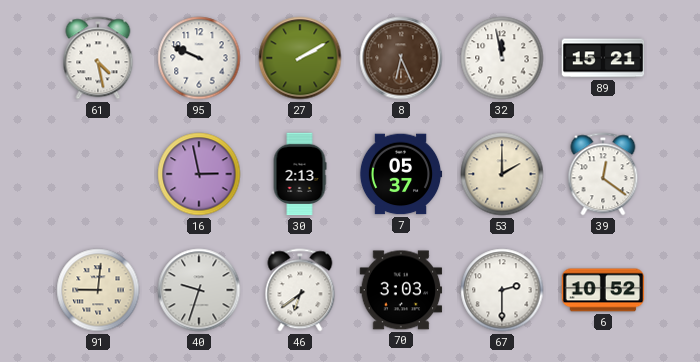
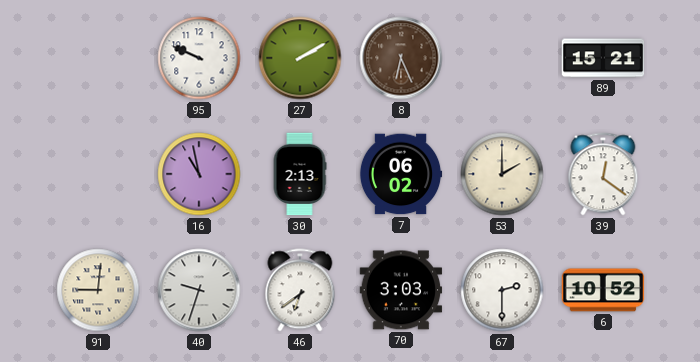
61: 4:28 -> none
32: 11:58 -> none
16: 2:58 -> 10:58
7: 05:37 -> 06:02
